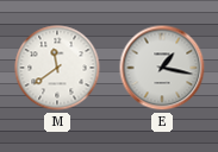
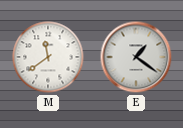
E: 1:17 -> 1:21
